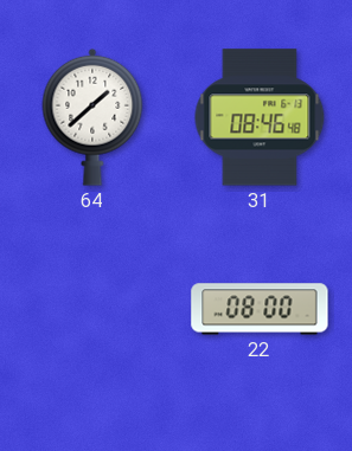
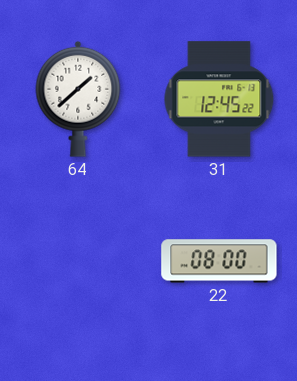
31: 08:46 -> 12:45
